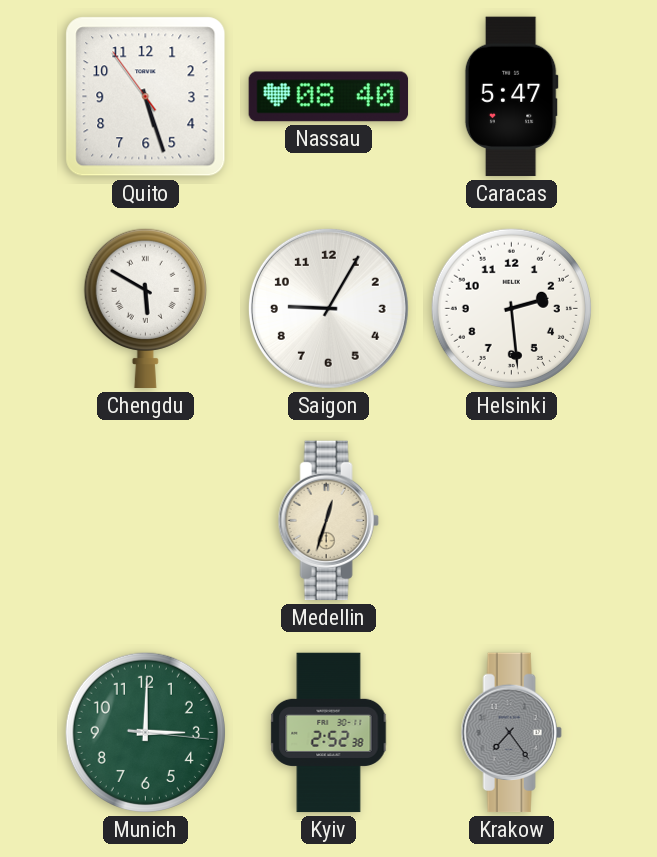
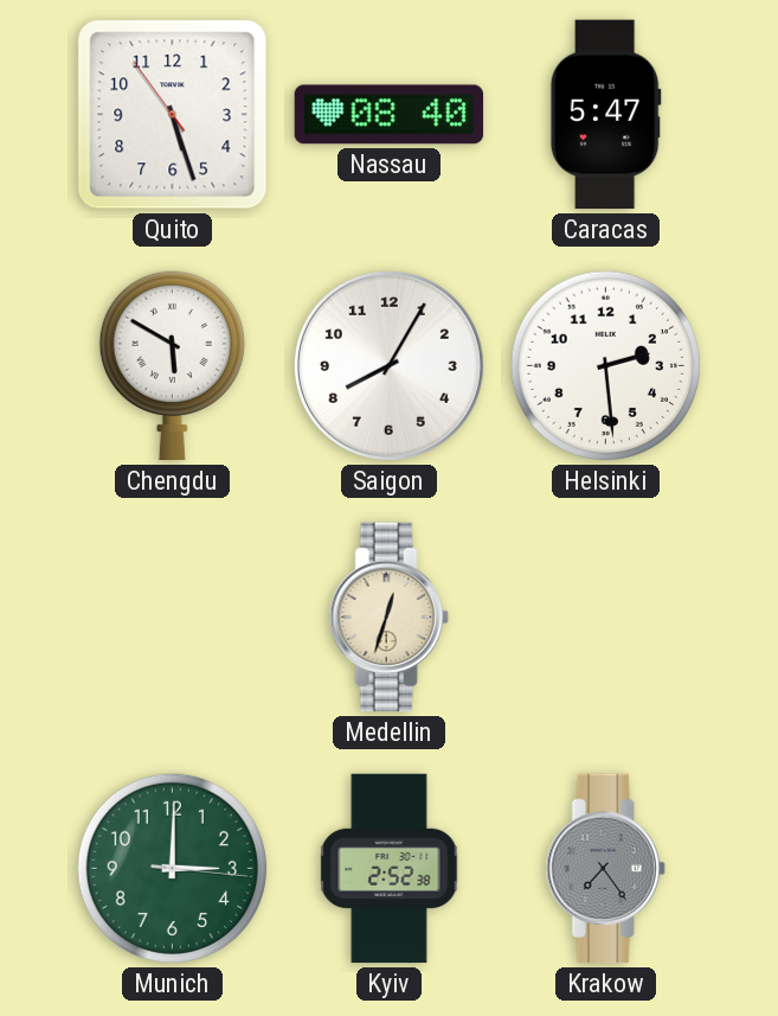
Saigon: 9:05 -> 8:05
